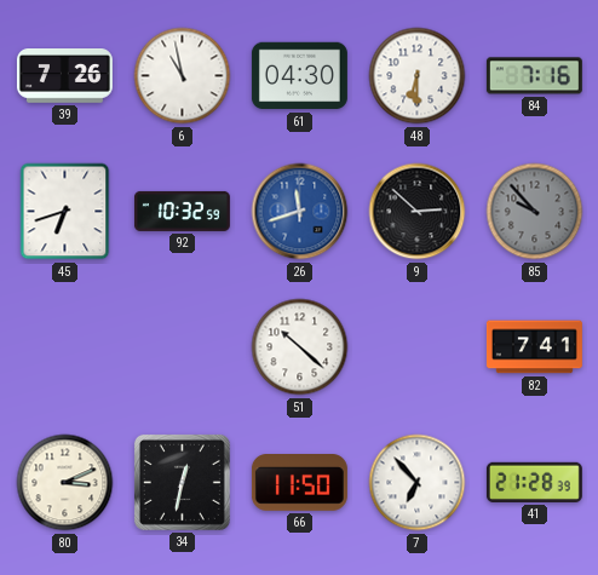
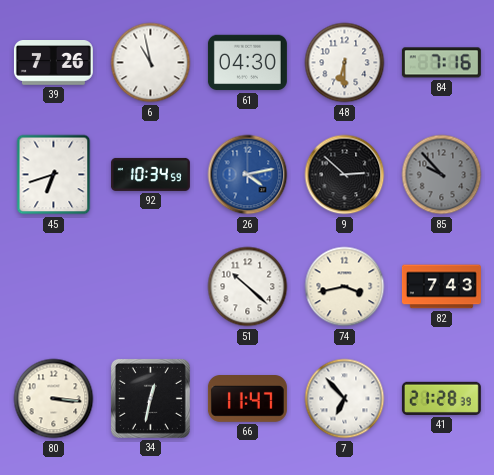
92: 10:32 -> 10:34
26: 11:42 -> 4:13
74: none -> 3:43
82: 7:41 -> 7:43
80: 3:11 -> 3:16
66: 11:50 -> 11:47
